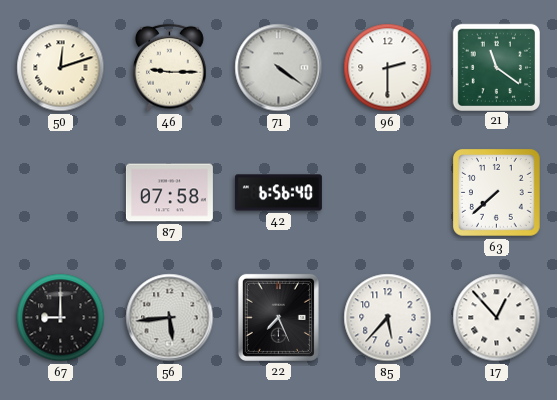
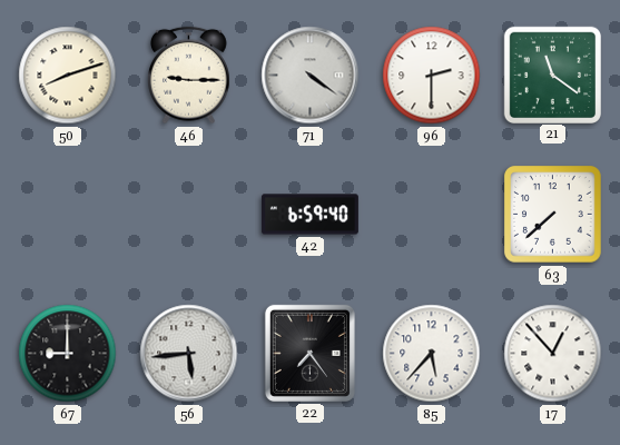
50: 12:12 -> 8:12
87: 07:58 -> none
42: 6:56 -> 6:59
22: 7:26 -> 7:24
